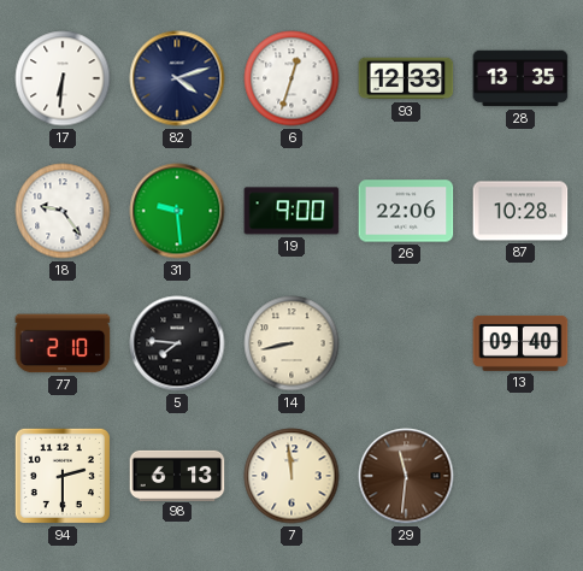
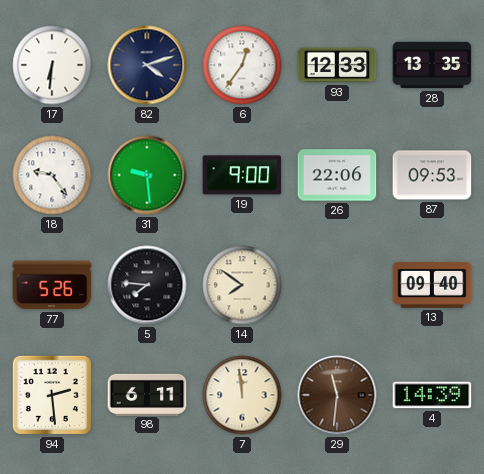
6: 12:33 -> 12:36
87: 10:28 -> 09:53
77: 2:10 -> 5:26
14: 8:43 -> 7:51
94: 2:30 -> 2:29
98: 6:13 -> 6:11
4: none -> 14:39
